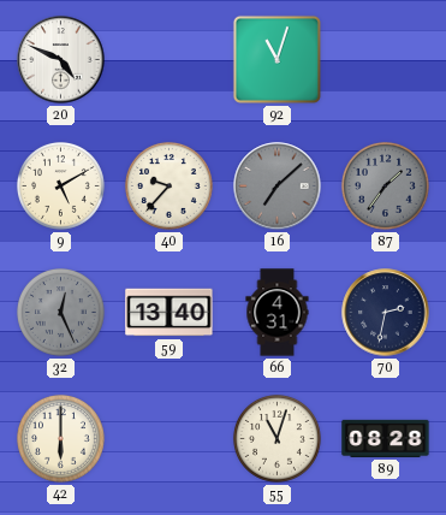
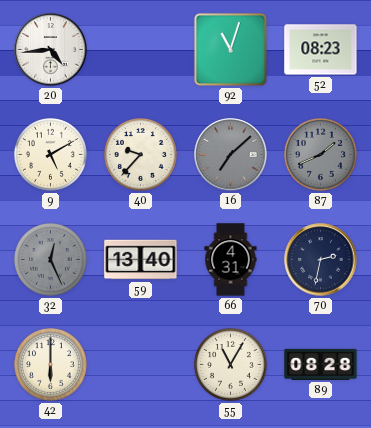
20: 4:49 -> 4:44
52: none -> 08:23
87: 1:36 -> 1:41
55: 11:03 -> 11:05
